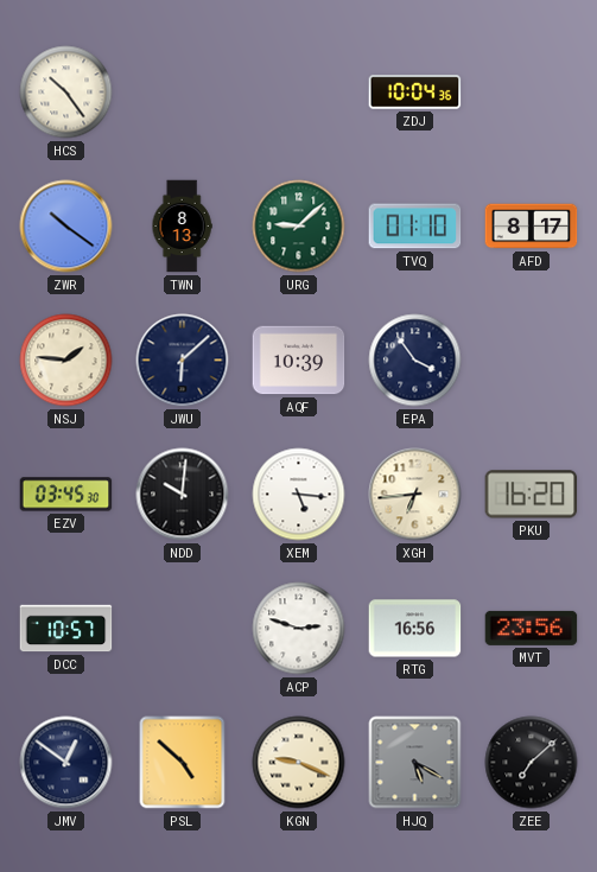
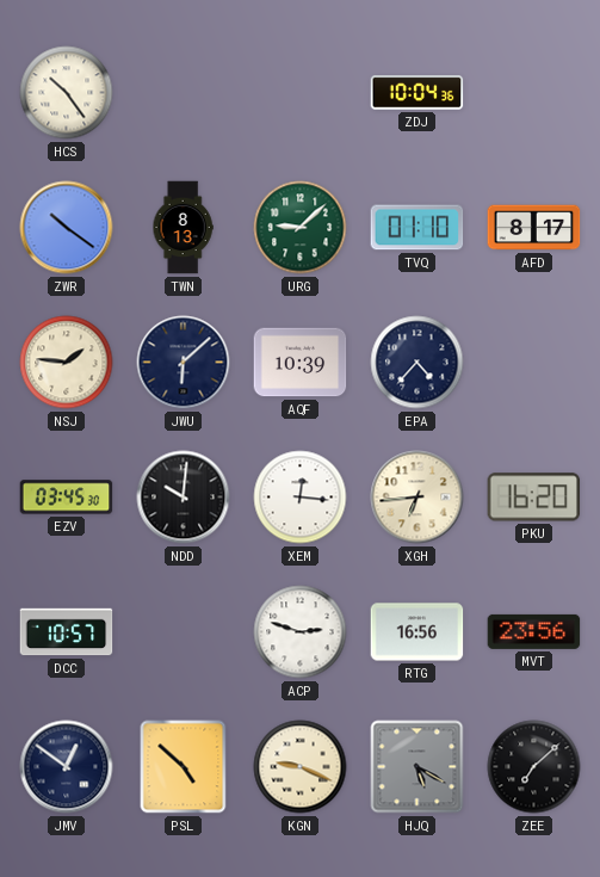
EPA: 3:54 -> 4:37
XEM: 5:16 -> 12:16
